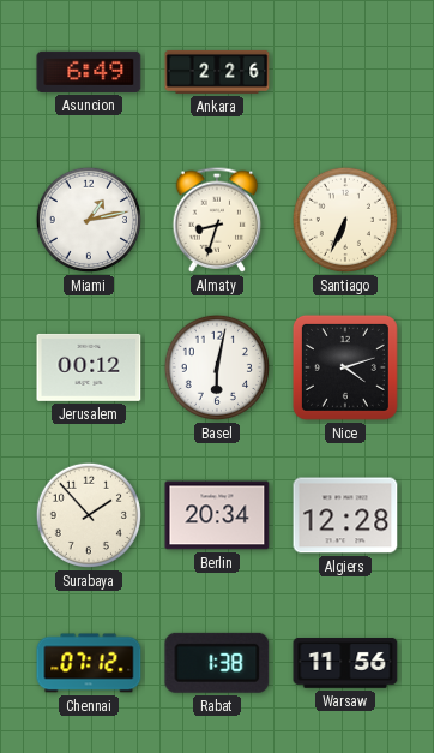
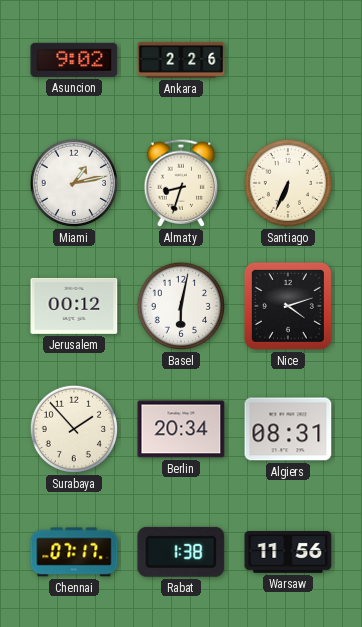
Asuncion: 6:49 -> 9:02
Algiers: 12:28 -> 08:31
Chennai: 07:12 -> 07:17
